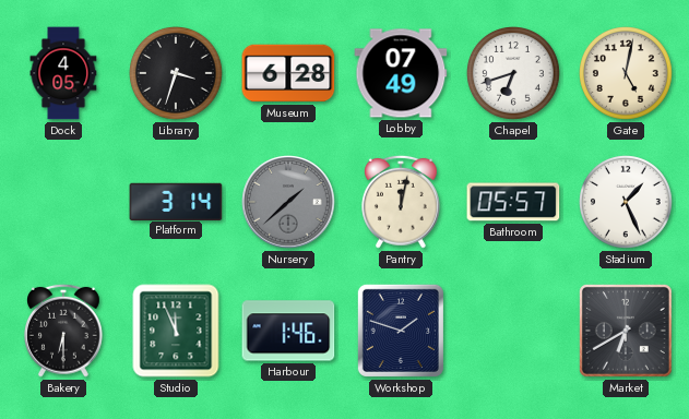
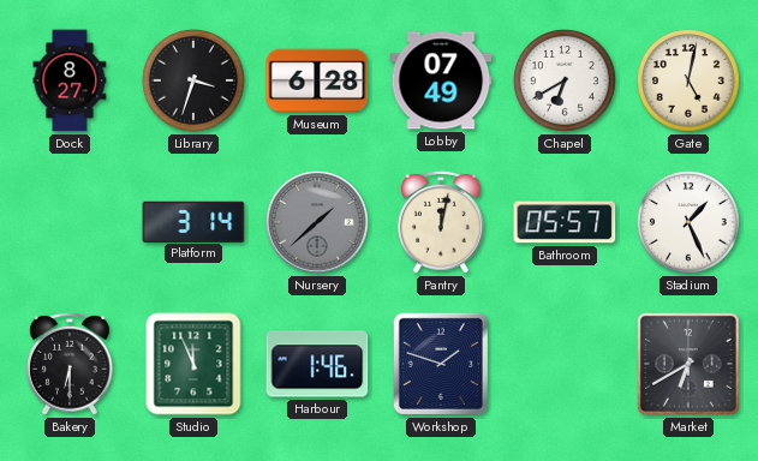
Dock: 4:05 -> 8:27
Chapel: 6:42 -> 6:40
